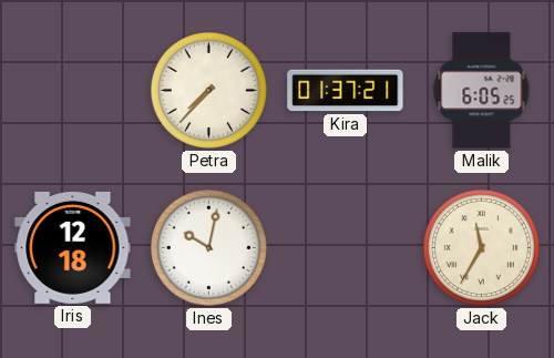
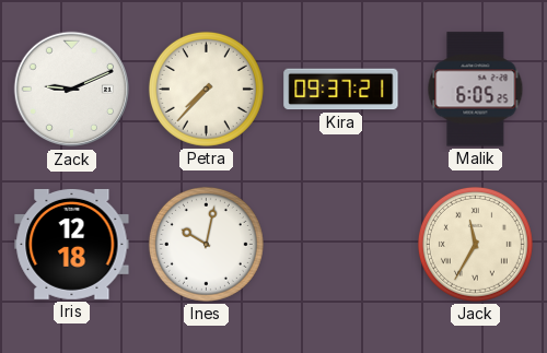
Zack: none -> 9:11
Kira: 01:37 -> 09:37
